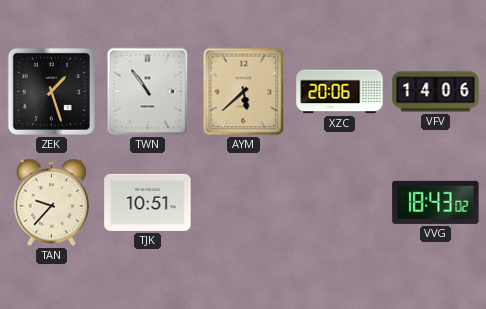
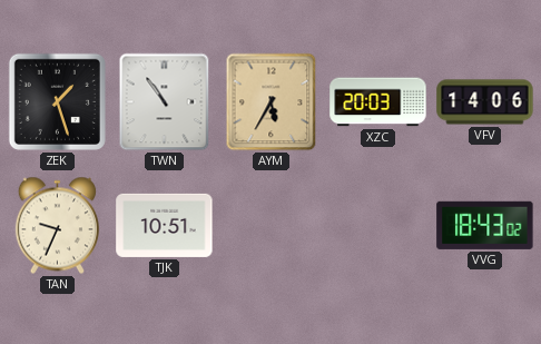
AYM: 5:38 -> 5:35
XZC: 20:06 -> 20:03
TAN: 9:37 -> 9:34
